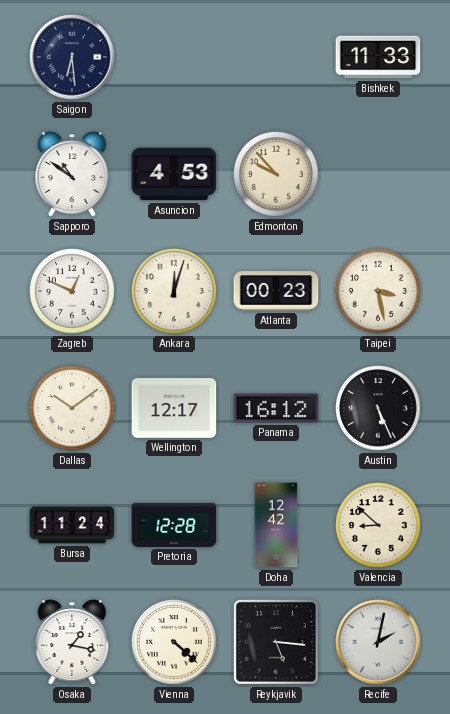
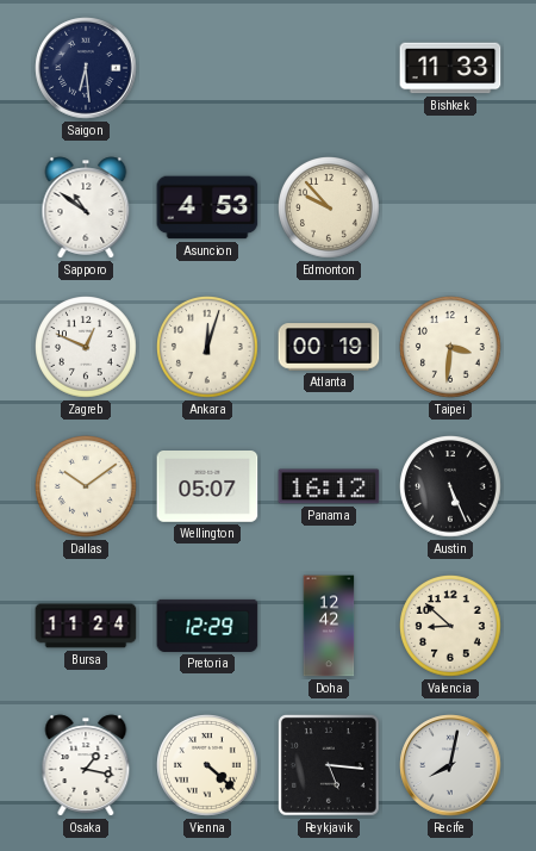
Atlanta: 00:23 -> 00:19
Taipei: 3:28 -> 3:31
Wellington: 12:17 -> 05:07
Pretoria: 12:28 -> 12:29
Recife: 2:02 -> 8:02
